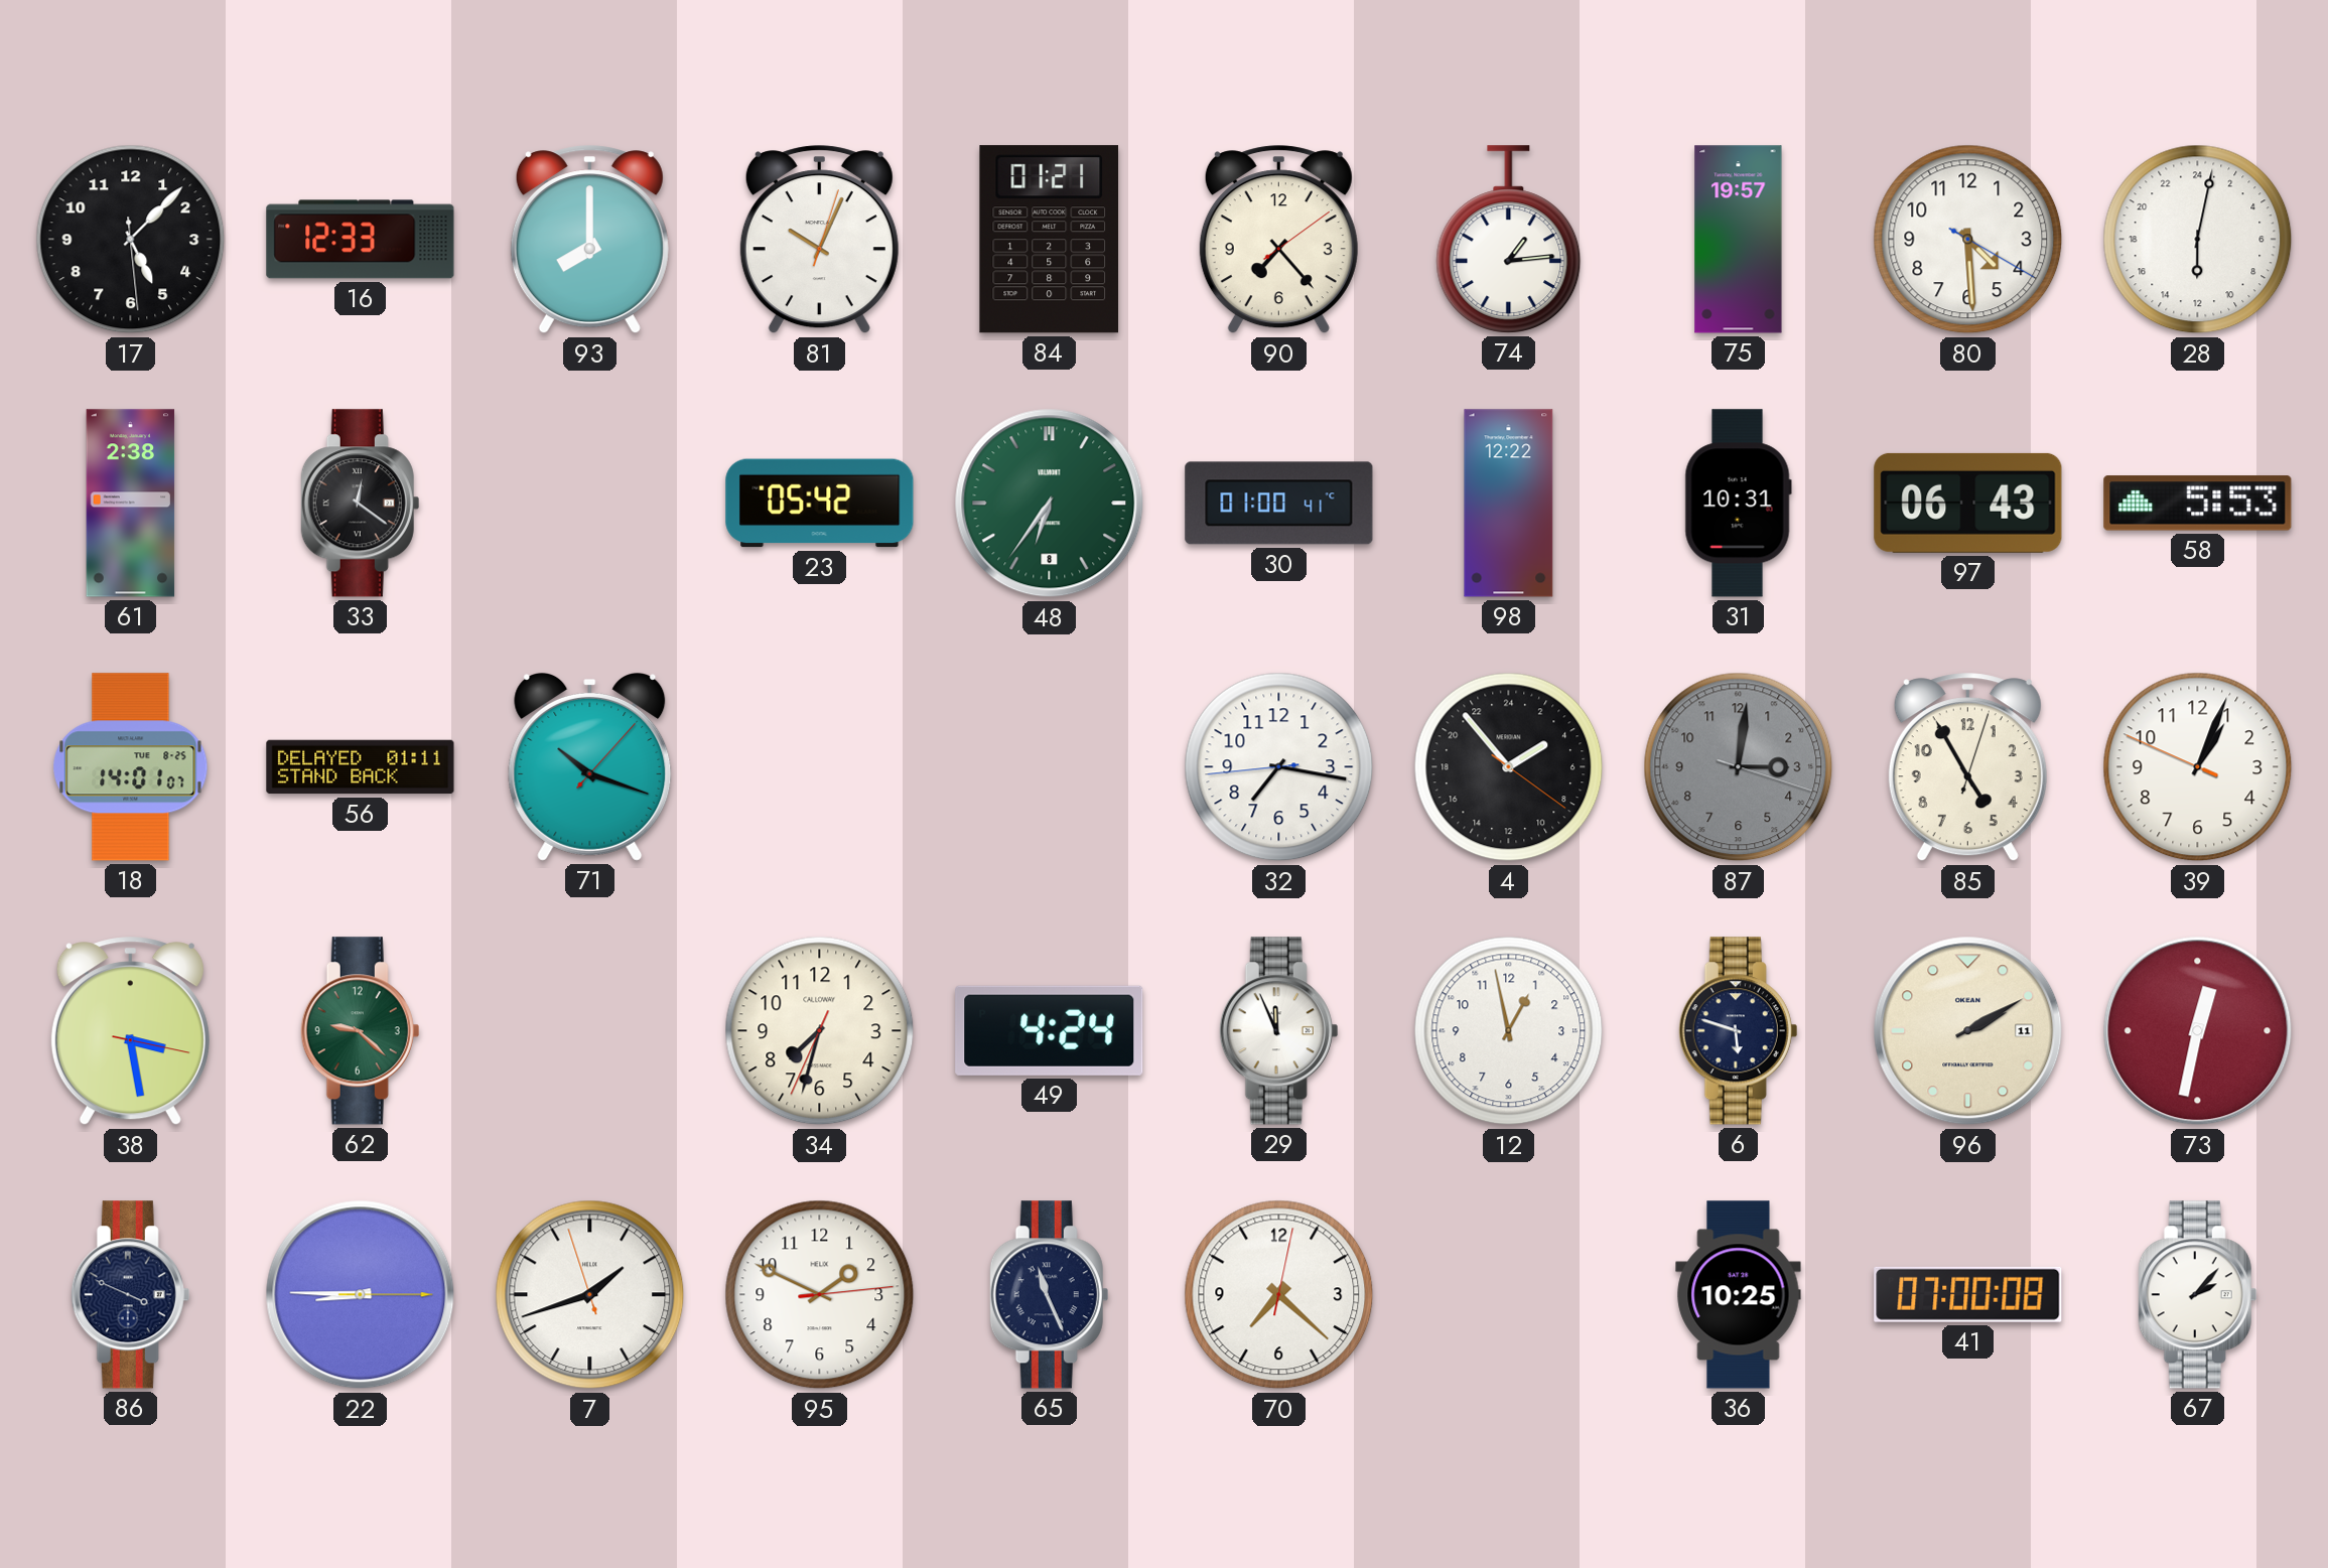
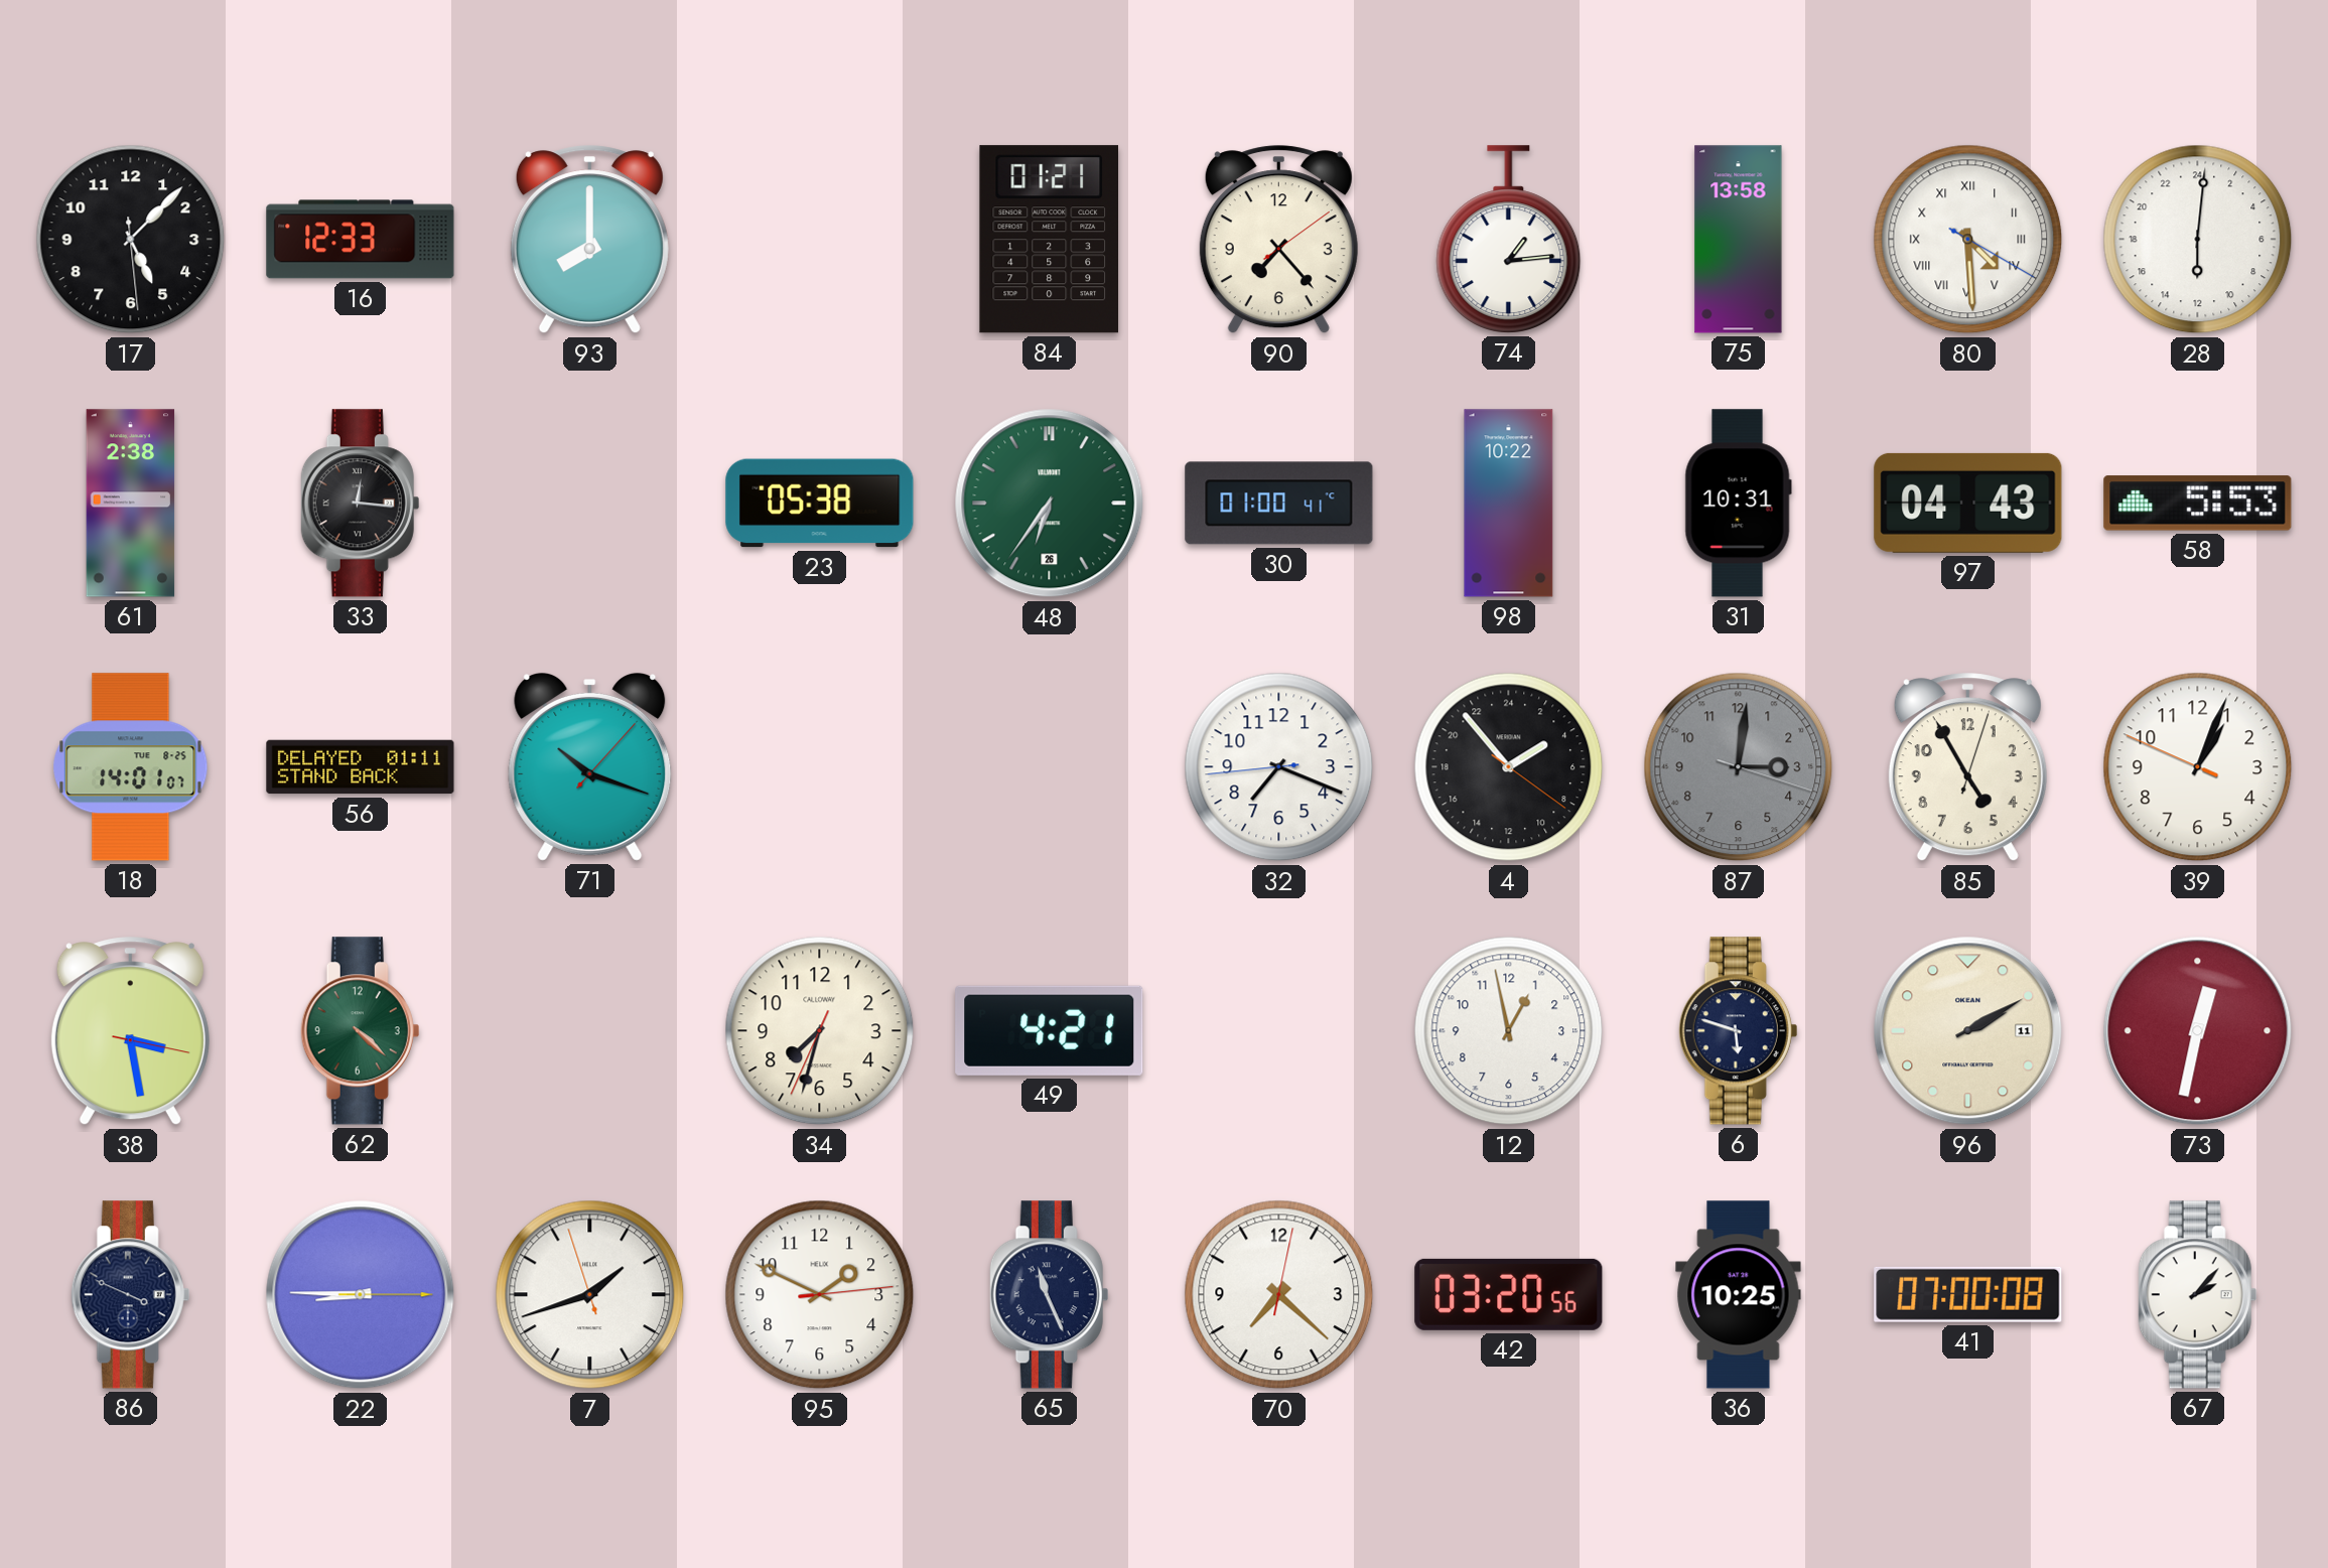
81: 10:04 -> none
75: 19:57 -> 13:58
80 numerals: Arabic -> Roman
28: 12:02 -> 12:01
33: 12:21 -> 12:16
23: 05:42 -> 05:38
48 date: 8 -> 26
98: 12:22 -> 10:22
97: 06:43 -> 04:43
32: 7:16 -> 7:18
62: 9:22 -> 4:22
49: 4:24 -> 4:21
29: 11:56 -> none
42: none -> 03:20
